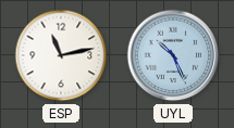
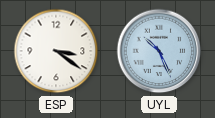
ESP: 11:13 -> 3:21
